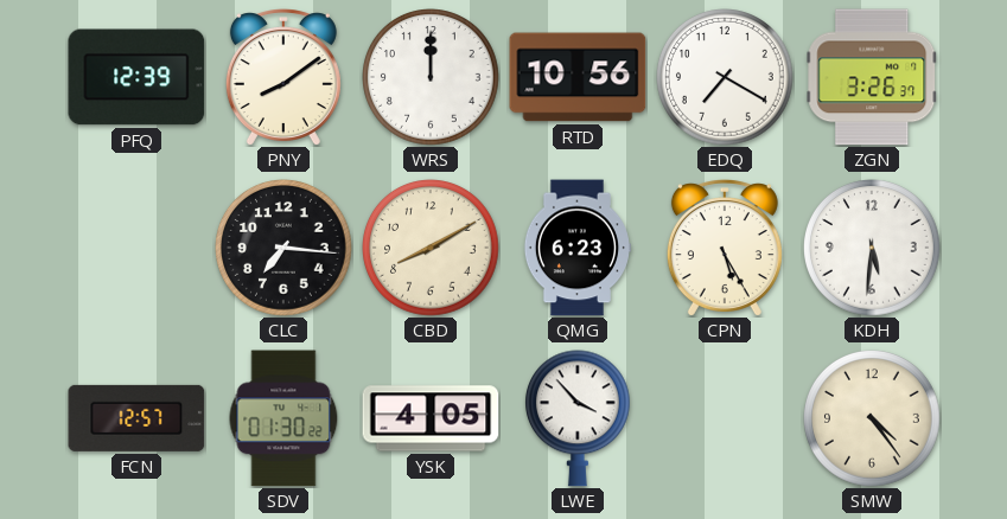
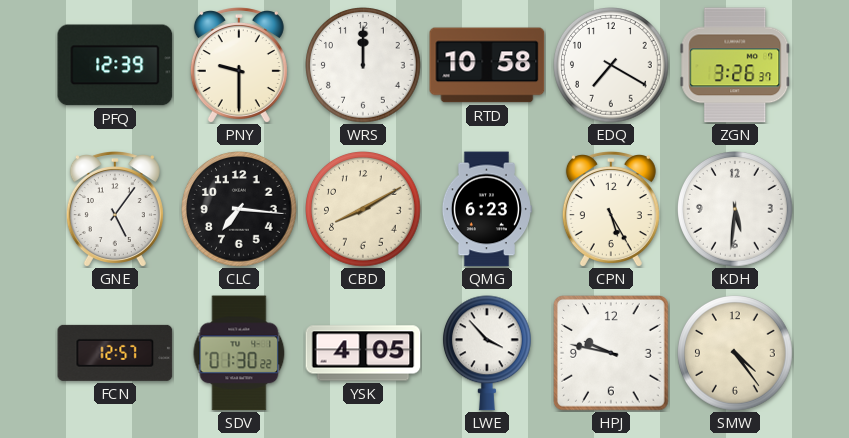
PNY: 8:09 -> 9:30
RTD: 10:56 -> 10:58
GNE: none -> 5:06
HPJ: none -> 9:47
